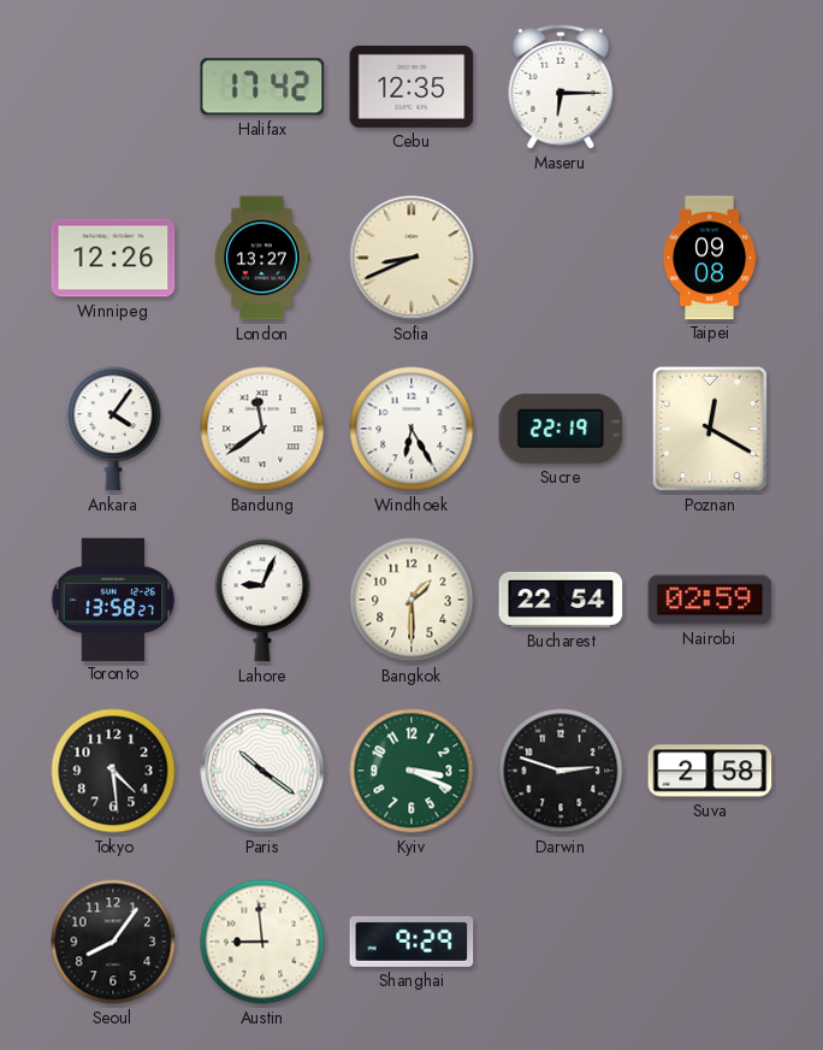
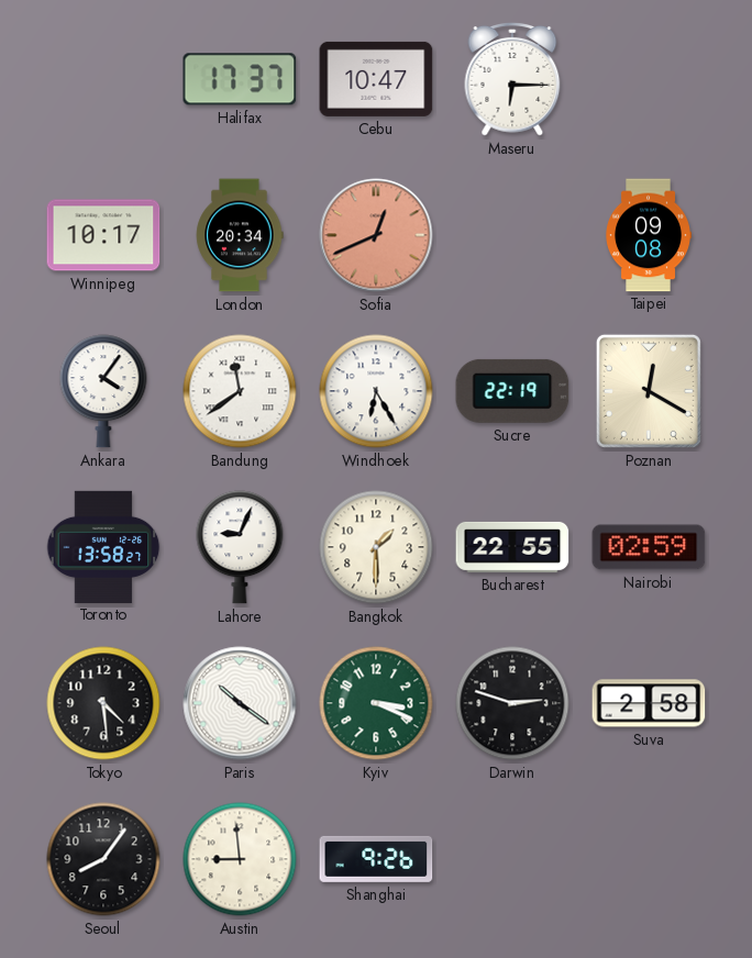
Halifax: 17:42 -> 17:37
Cebu: 12:35 -> 10:47
Winnipeg: 12:26 -> 10:17
London: 13:27 -> 20:34
Sofia: 8:41 -> 12:41
Sofia dial: cream -> salmon
Bucharest: 22:54 -> 22:55
Shanghai: 9:29 -> 9:26
